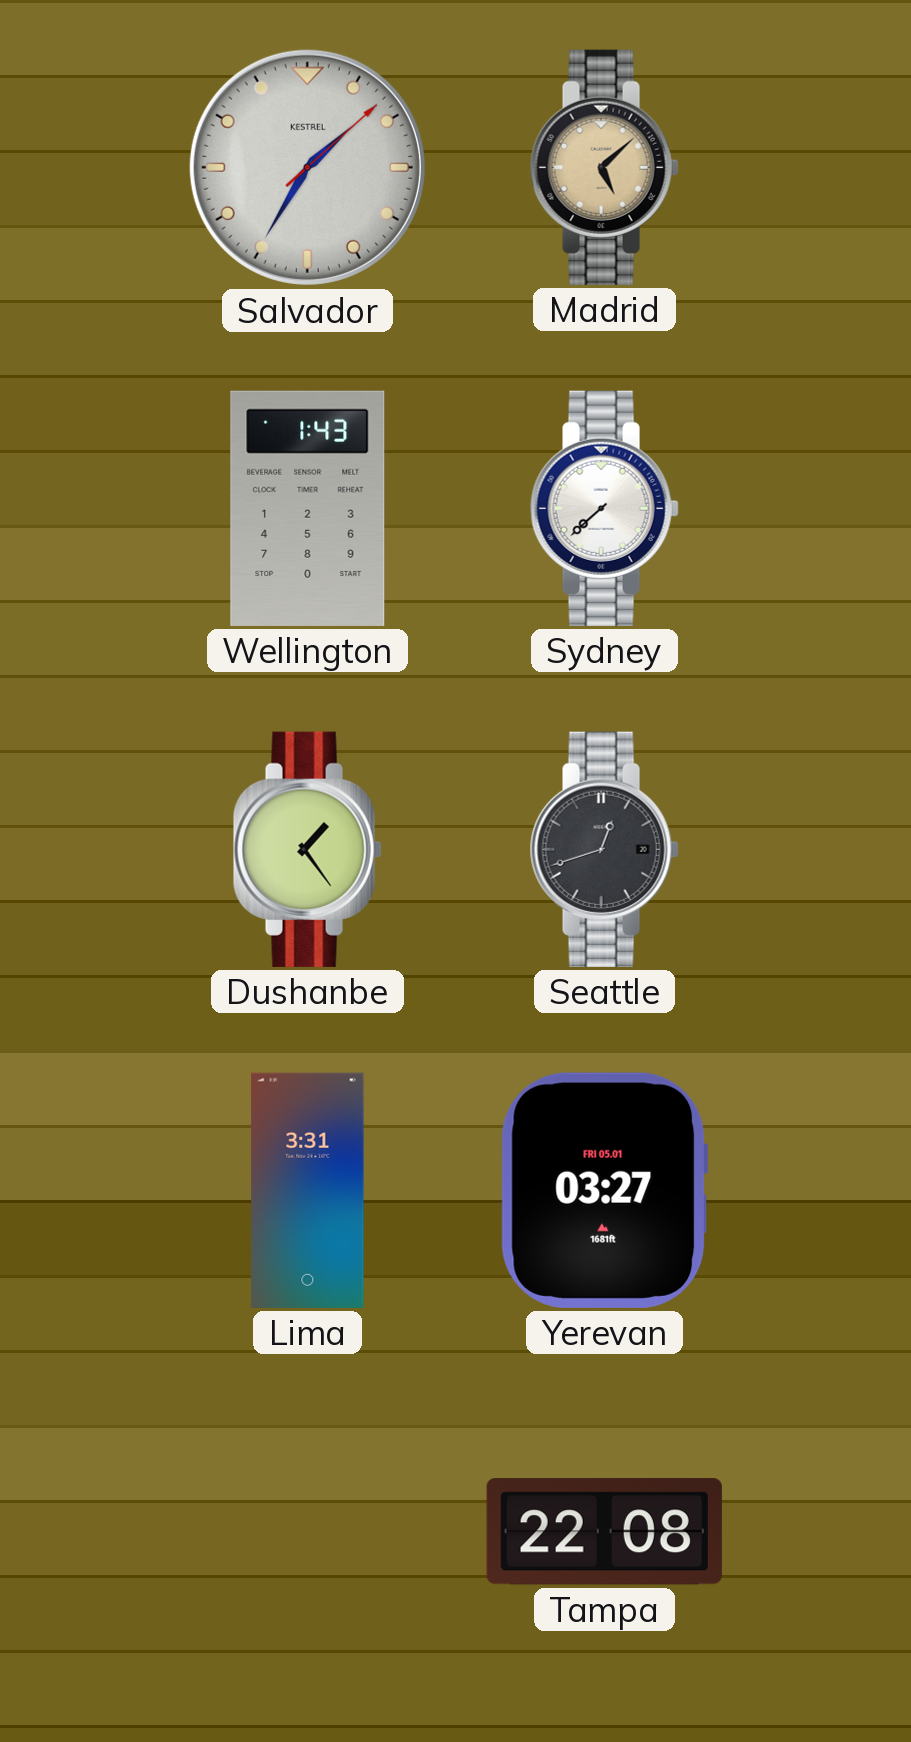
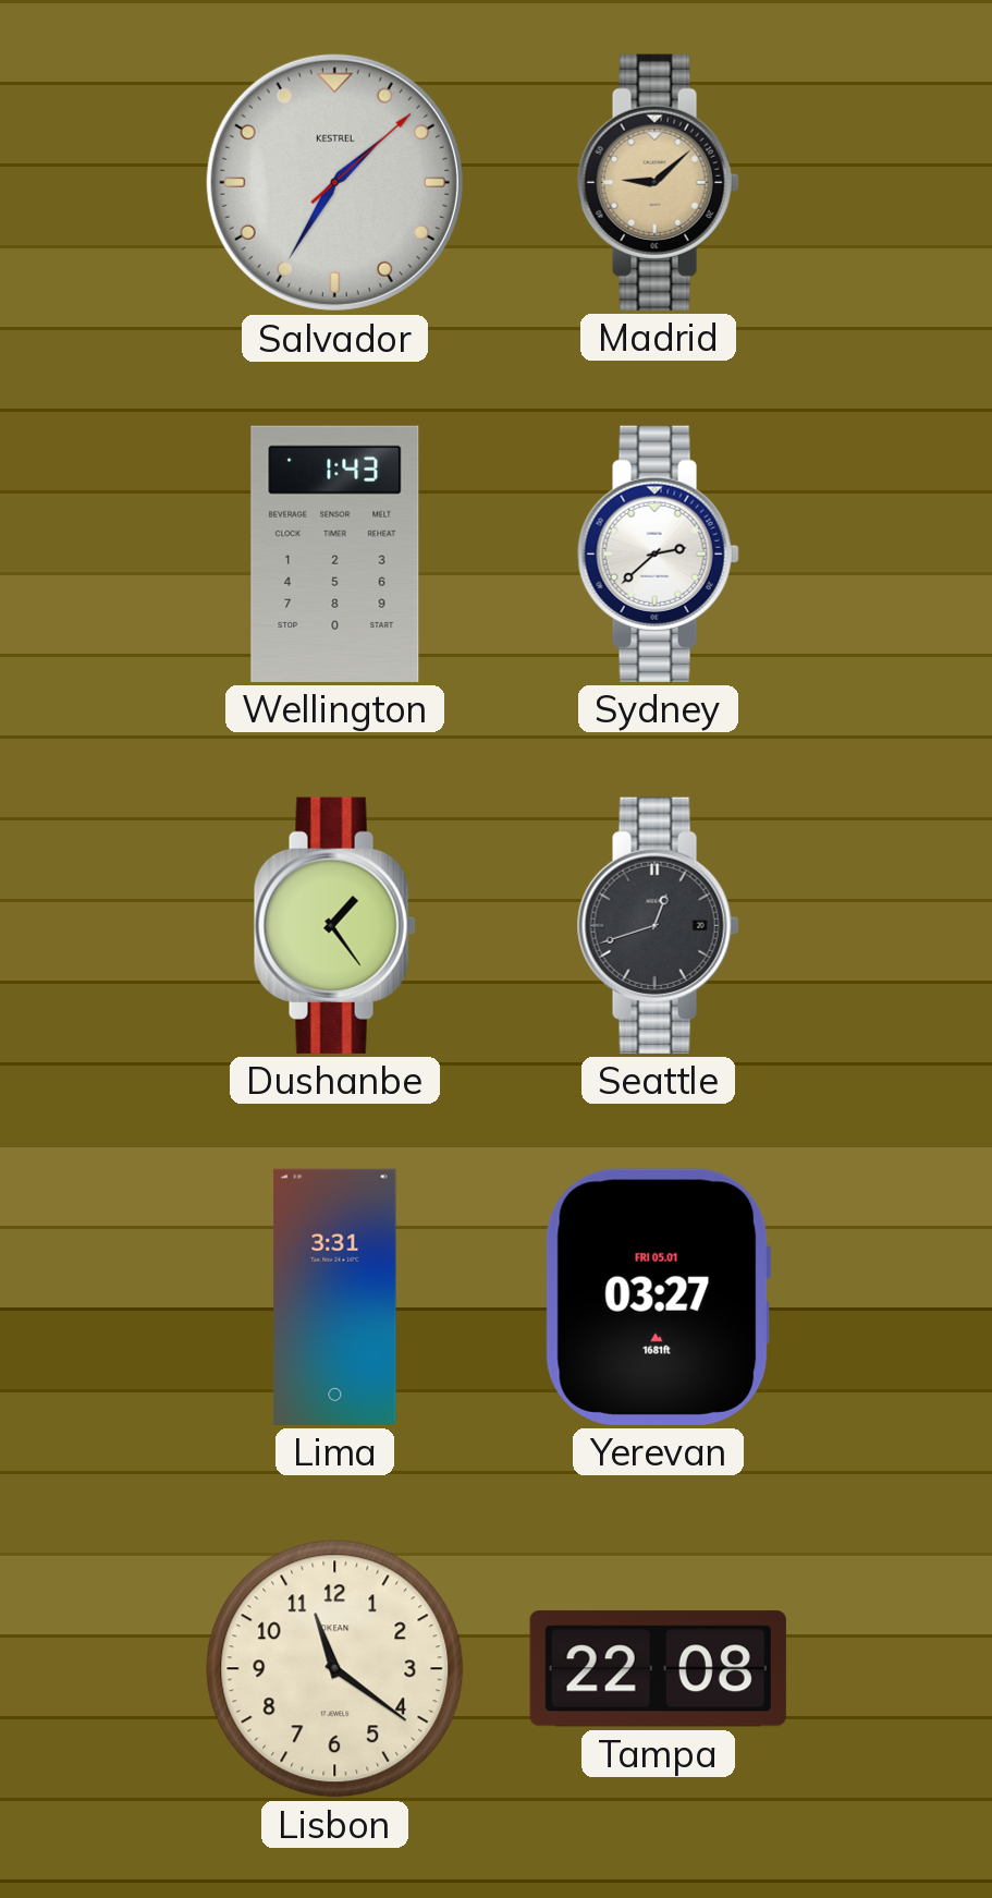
Madrid: 5:08 -> 9:08
Sydney: 7:38 -> 2:38
Lisbon: none -> 11:21
